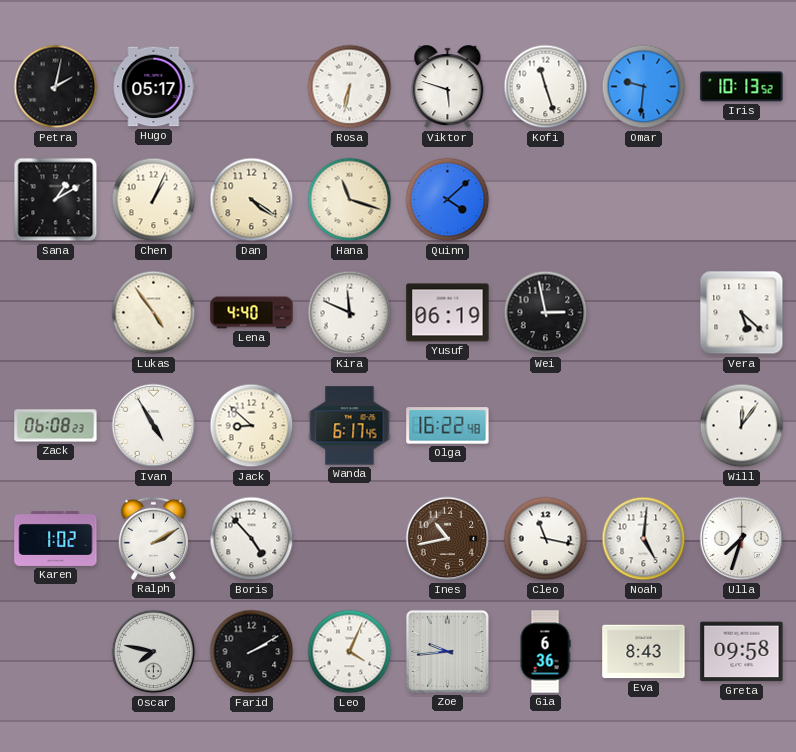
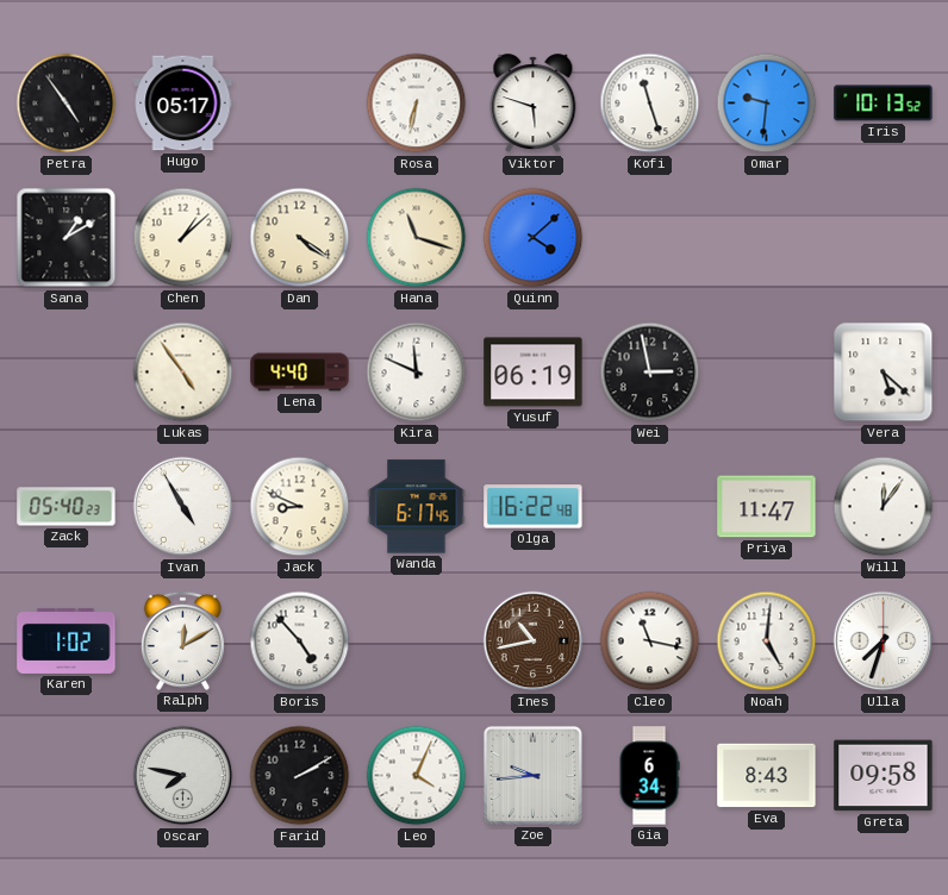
Petra: 2:02 -> 4:54
Chen: 1:04 -> 1:08
Zack: 06:08 -> 05:40
Jack: 8:52 -> 8:49
Priya: none -> 11:47
Ralph: 2:10 -> 12:10
Gia: 6:36 -> 6:34
